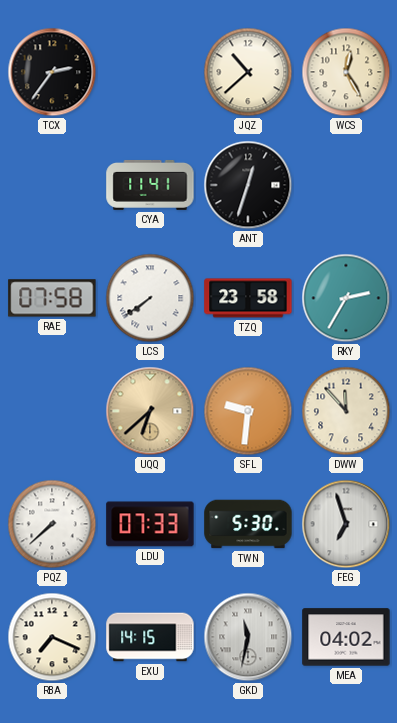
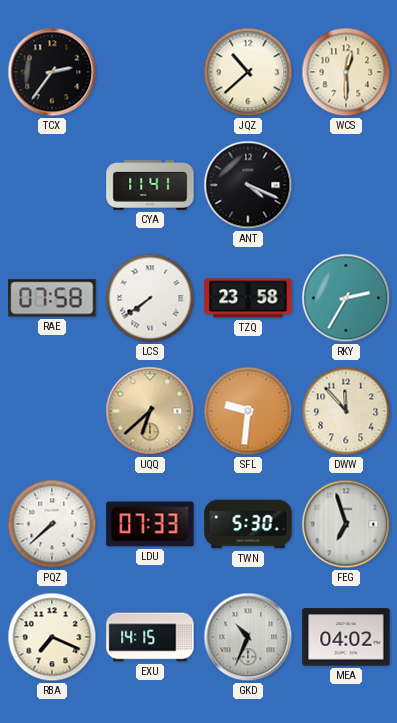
WCS: 12:25 -> 12:30
ANT: 12:33 -> 4:19
GKD: 11:32 -> 10:34
